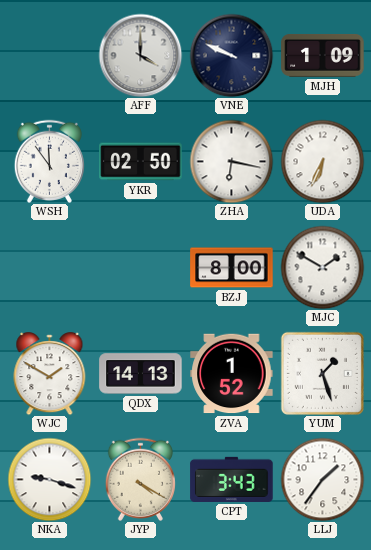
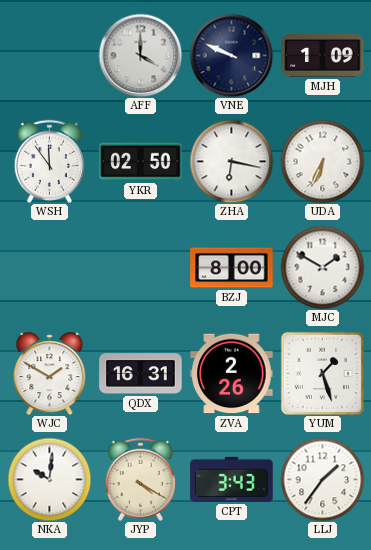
QDX: 14:13 -> 16:31
ZVA: 1:52 -> 2:26
NKA: 9:18 -> 10:01
